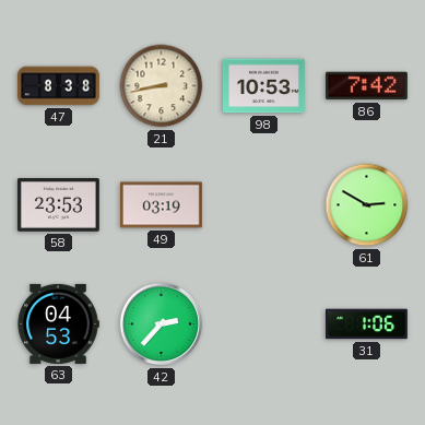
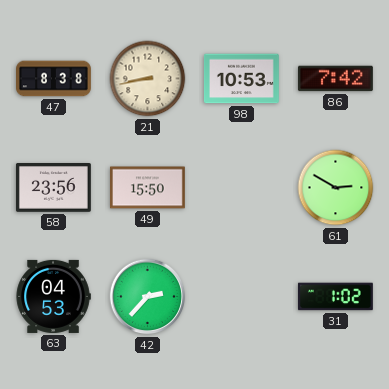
58: 23:53 -> 23:56
49: 03:19 -> 15:50
31: 1:06 -> 1:02
